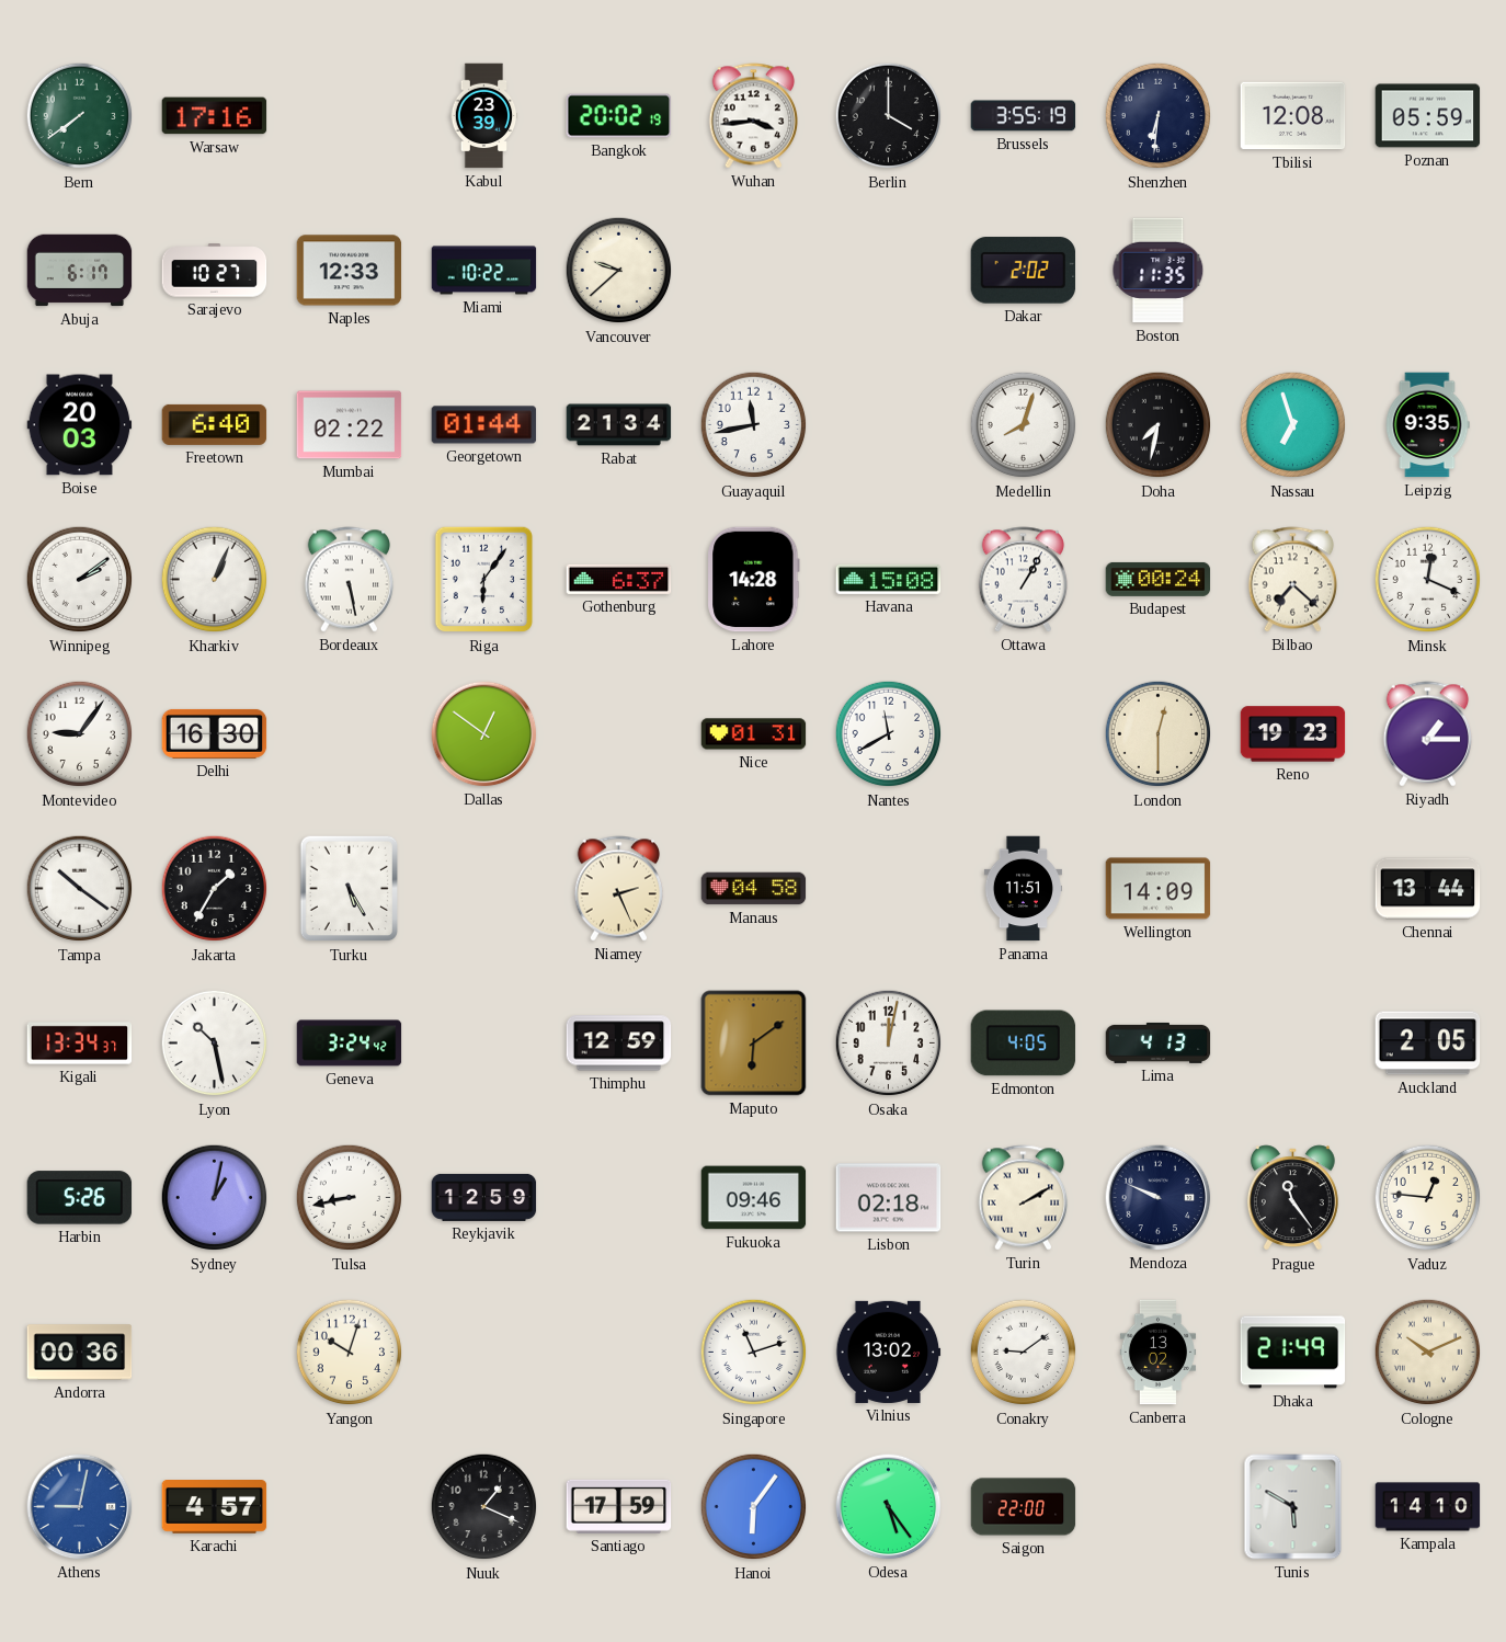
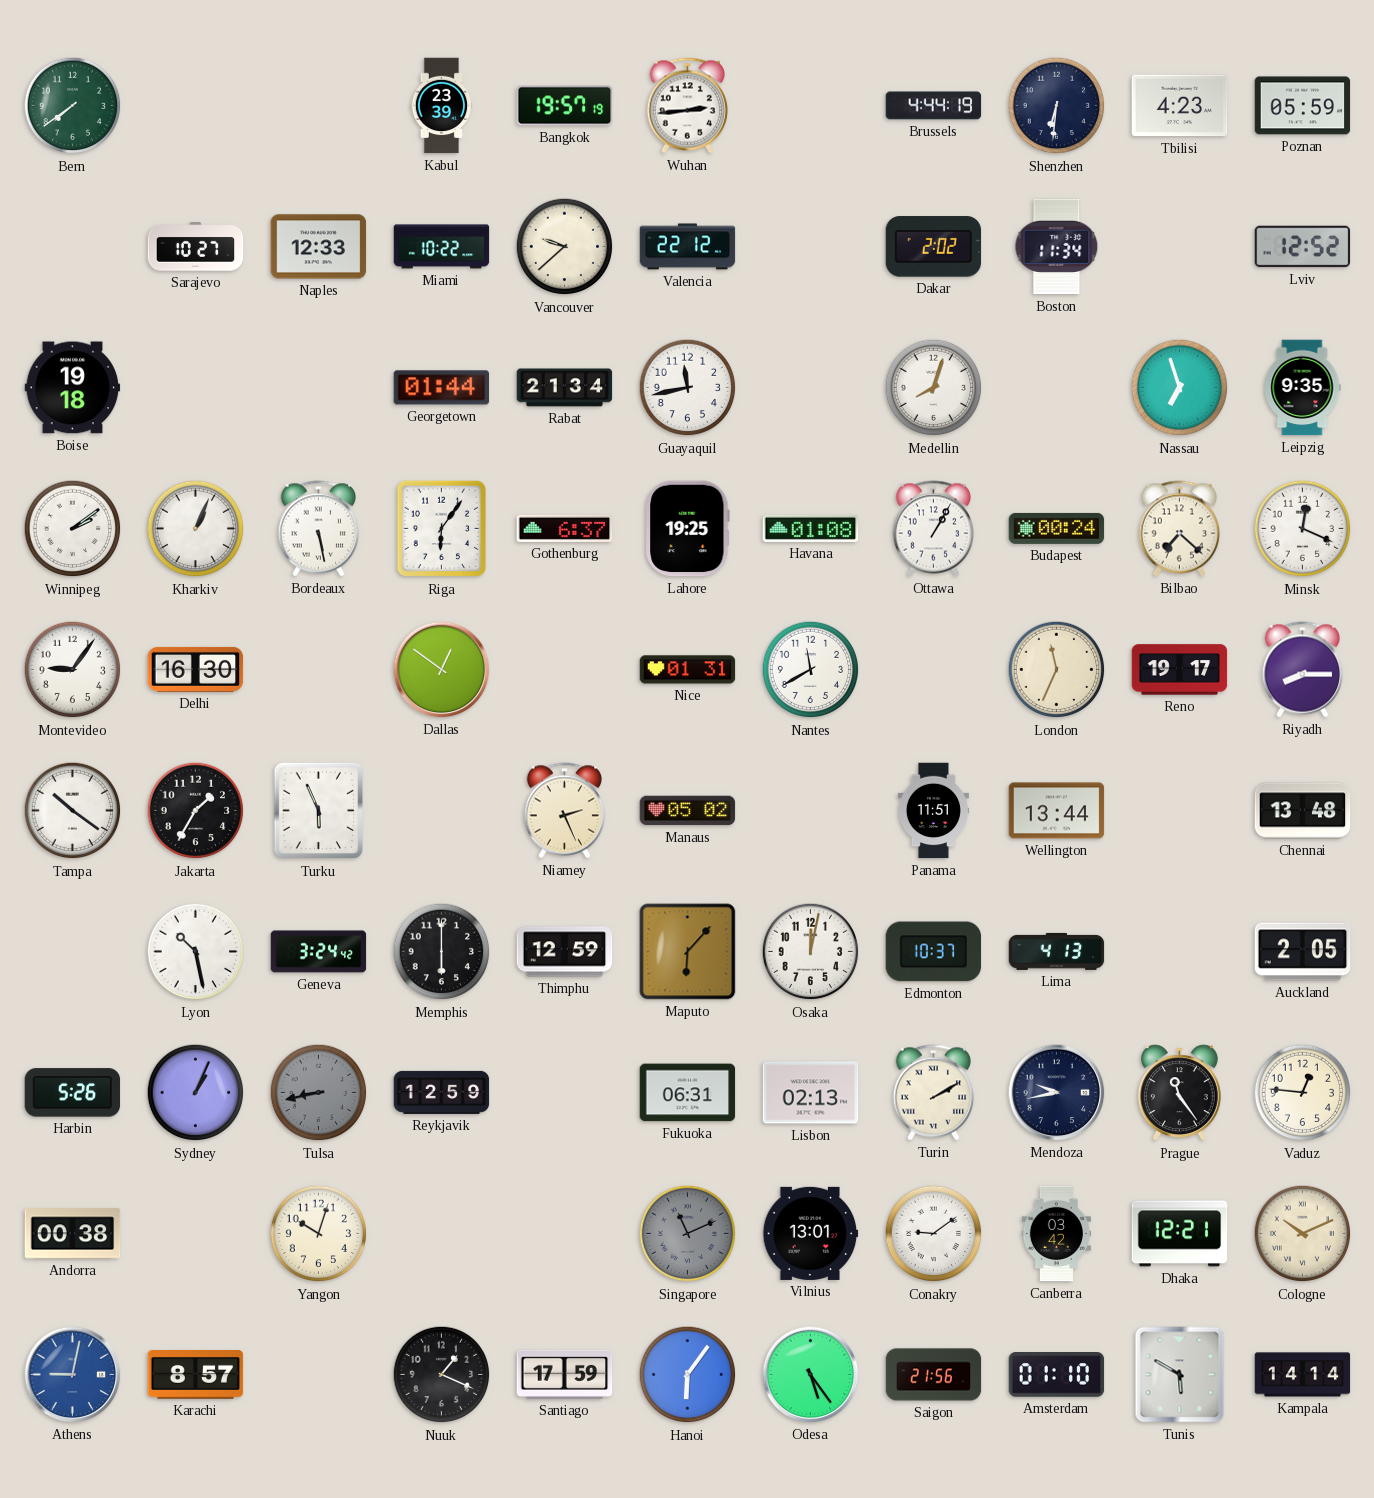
Warsaw: 17:16 -> none
Bangkok: 20:02 -> 19:57
Wuhan: 3:44 -> 2:44
Berlin: 4:00 -> none
Brussels: 3:55 -> 4:44
Tbilisi: 12:08 -> 4:23
Abuja: 6:17 -> none
Valencia: none -> 22:12
Boston: 11:35 -> 11:34
Lviv: none -> 12:52
Boise: 20:03 -> 19:18
Freetown: 6:40 -> none
Mumbai: 02:22 -> none
Doha: 7:32 -> none
Lahore: 14:28 -> 19:25
Havana: 15:08 -> 01:08
London: 12:30 -> 11:34
Reno: 19:23 -> 19:17
Riyadh: 1:15 -> 8:15
Turku: 5:25 -> 5:56
Manaus: 04:58 -> 05:02
Wellington: 14:09 -> 13:44
Chennai: 13:44 -> 13:48
Kigali: 13:34 -> none
Memphis: none -> 6:00
Maputo: 6:09 -> 6:07
Edmonton: 4:05 -> 10:37
Sydney: 1:02 -> 1:04
Tulsa dial: white -> grey
Fukuoka: 09:46 -> 06:31
Lisbon: 02:18 -> 02:13
Mendoza: 9:49 -> 9:43
Andorra: 00:36 -> 00:38
Singapore: 11:12 -> 11:11
Singapore dial: white -> grey
Vilnius: 13:02 -> 13:01
Canberra: 13:02 -> 03:42
Dhaka: 21:49 -> 12:21
Karachi: 4:57 -> 8:57
Saigon: 22:00 -> 21:56
Amsterdam: none -> 01:10
Kampala: 14:10 -> 14:14
